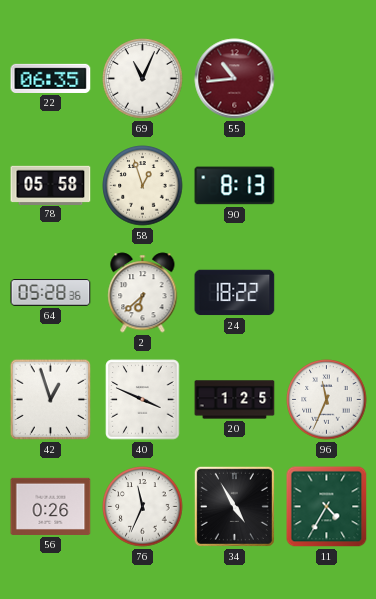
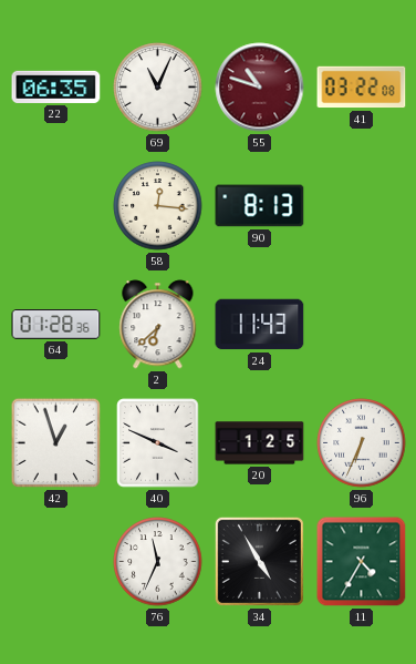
55: 10:44 -> 10:48
41: none -> 03:22
78: 05:58 -> none
58: 12:57 -> 12:16
64: 05:28 -> 01:28
24: 18:22 -> 11:43
96: 11:34 -> 6:34
56: 0:26 -> none
